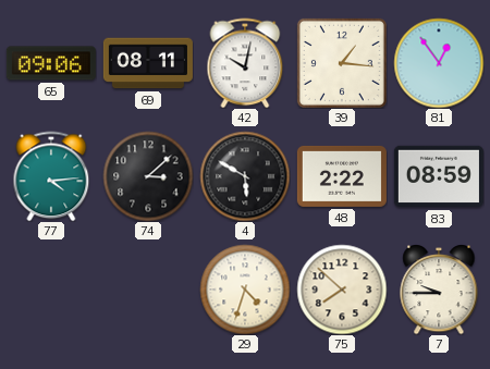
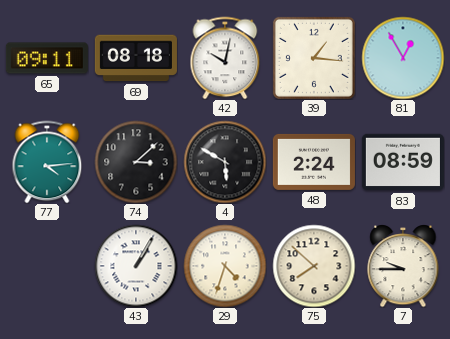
65: 09:06 -> 09:11
69: 08:11 -> 08:18
81: 12:54 -> 12:55
48: 2:22 -> 2:24
43: none -> 1:05
